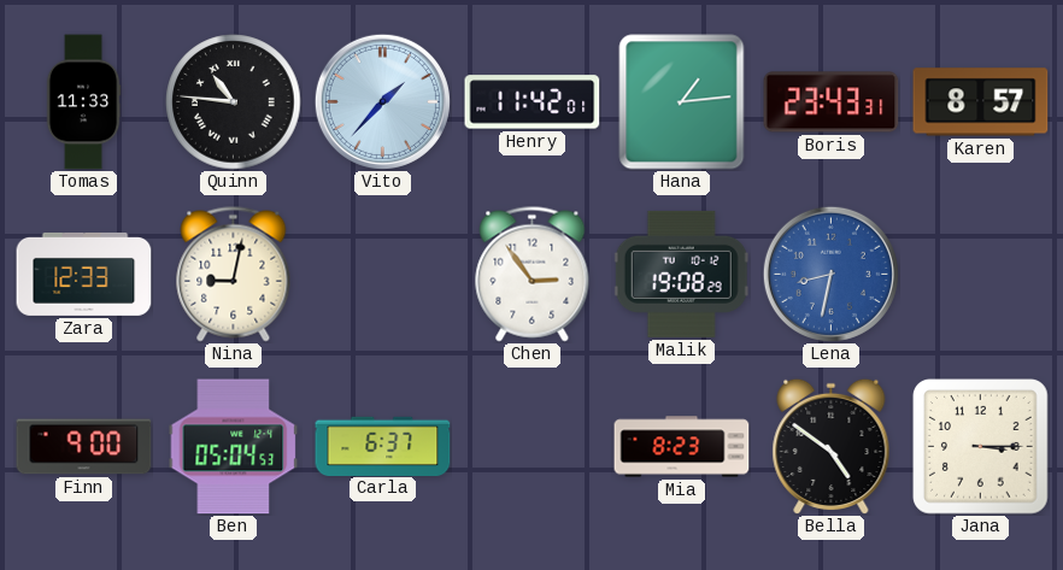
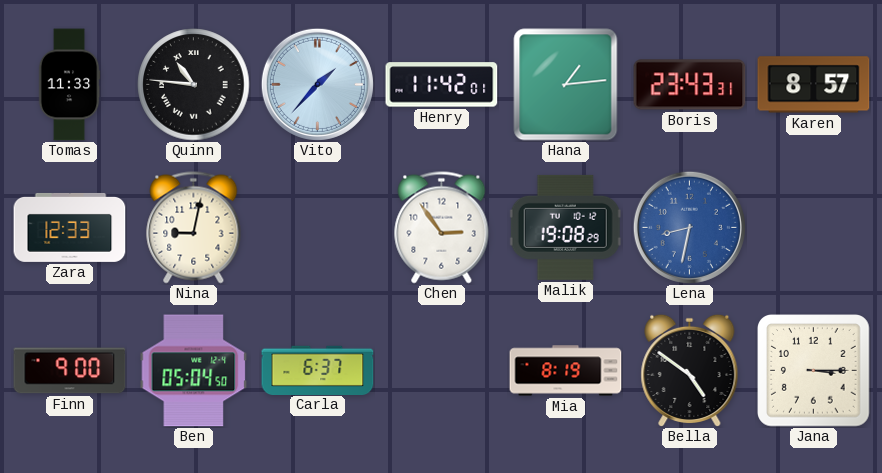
Ben: 05:04:53 -> 05:04:50
Mia: 8:23 -> 8:19
